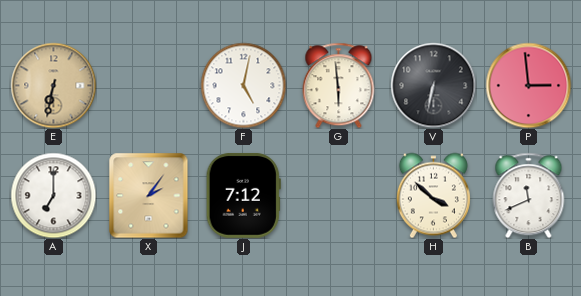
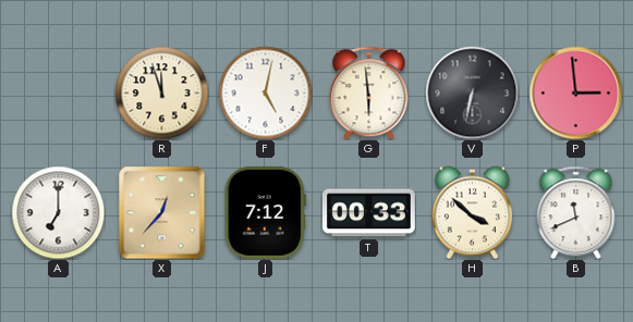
E: 6:32 -> none
R: none -> 11:57
X: 2:06 -> 12:37
T: none -> 00:33
